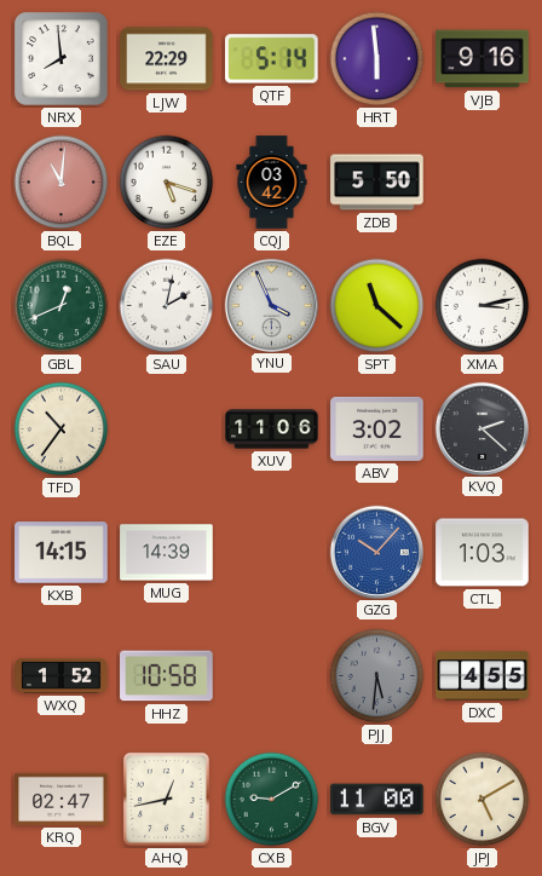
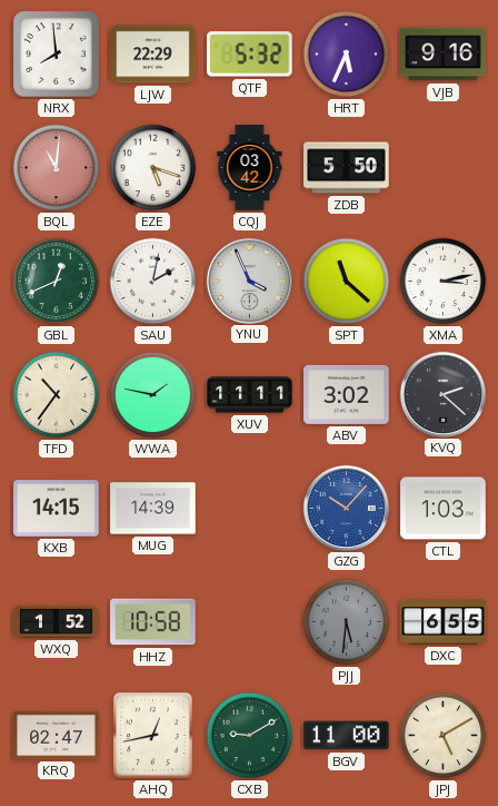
QTF: 5:14 -> 5:32
HRT: 5:59 -> 5:34
WWA: none -> 1:47
XUV: 11:06 -> 11:11
DXC: 4:55 -> 6:55
